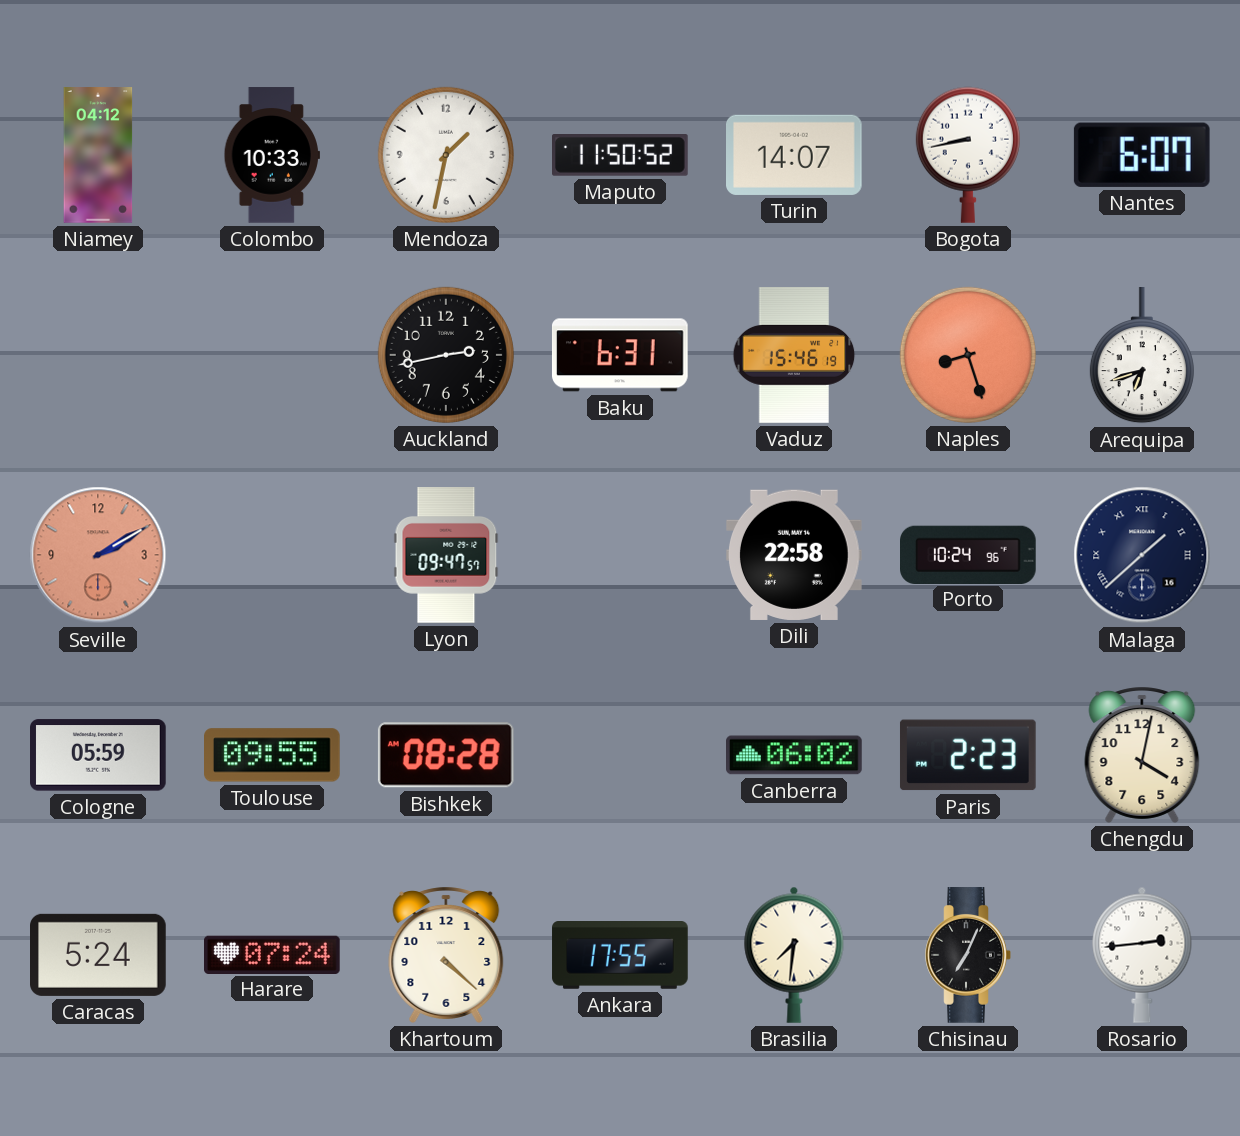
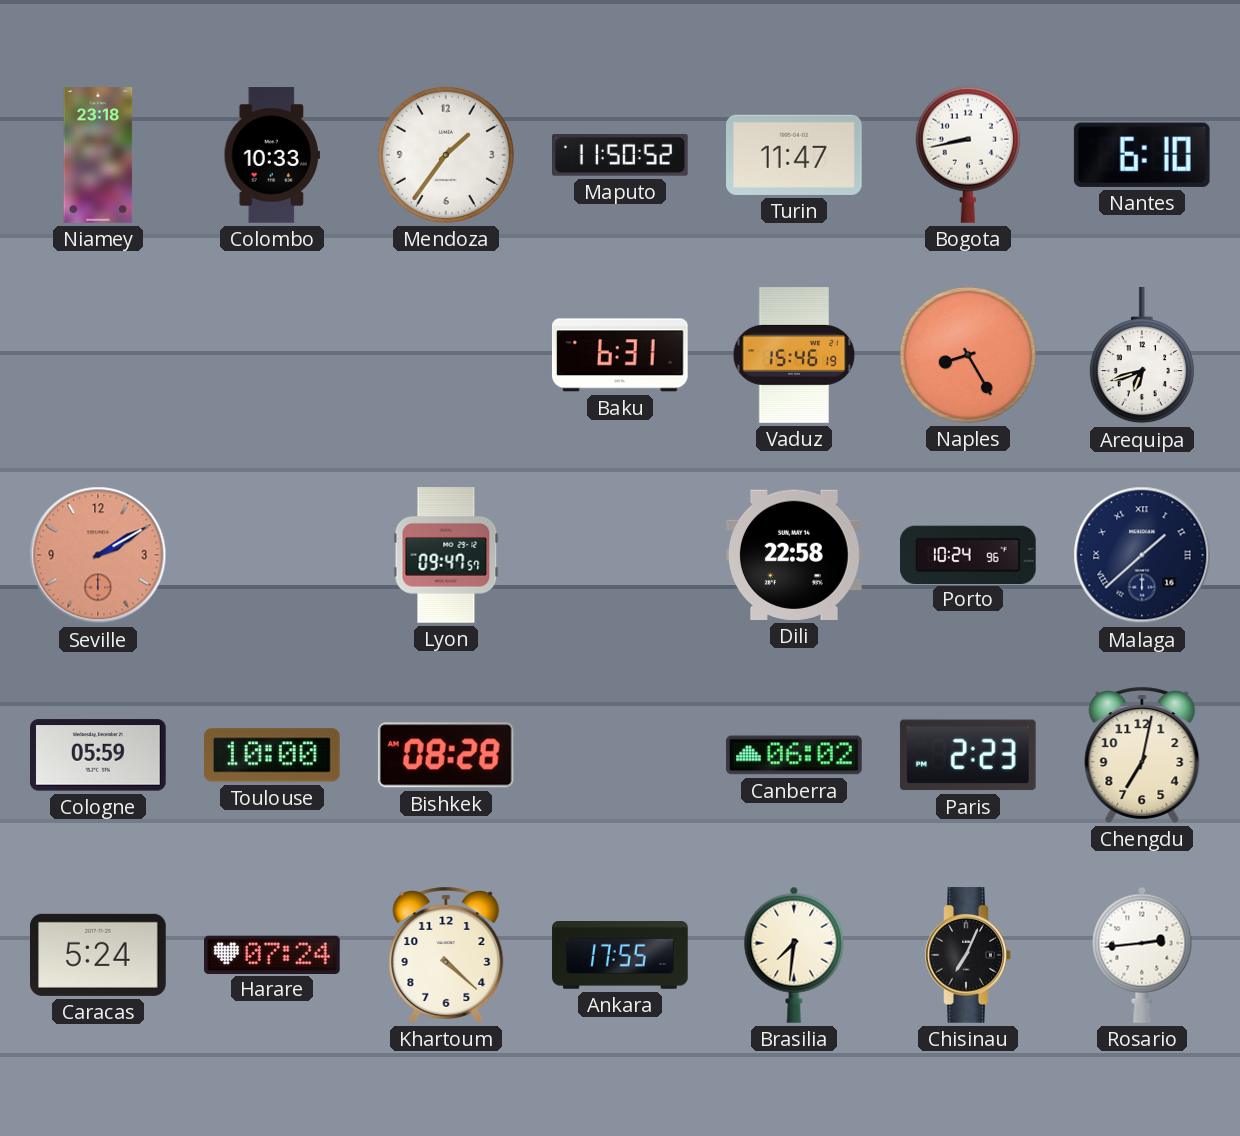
Niamey: 04:12 -> 23:18
Mendoza: 1:32 -> 1:36
Turin: 14:07 -> 11:47
Nantes: 6:07 -> 6:10
Auckland: 2:43 -> none
Naples: 8:27 -> 8:25
Toulouse: 09:55 -> 10:00
Chengdu: 4:02 -> 7:02
